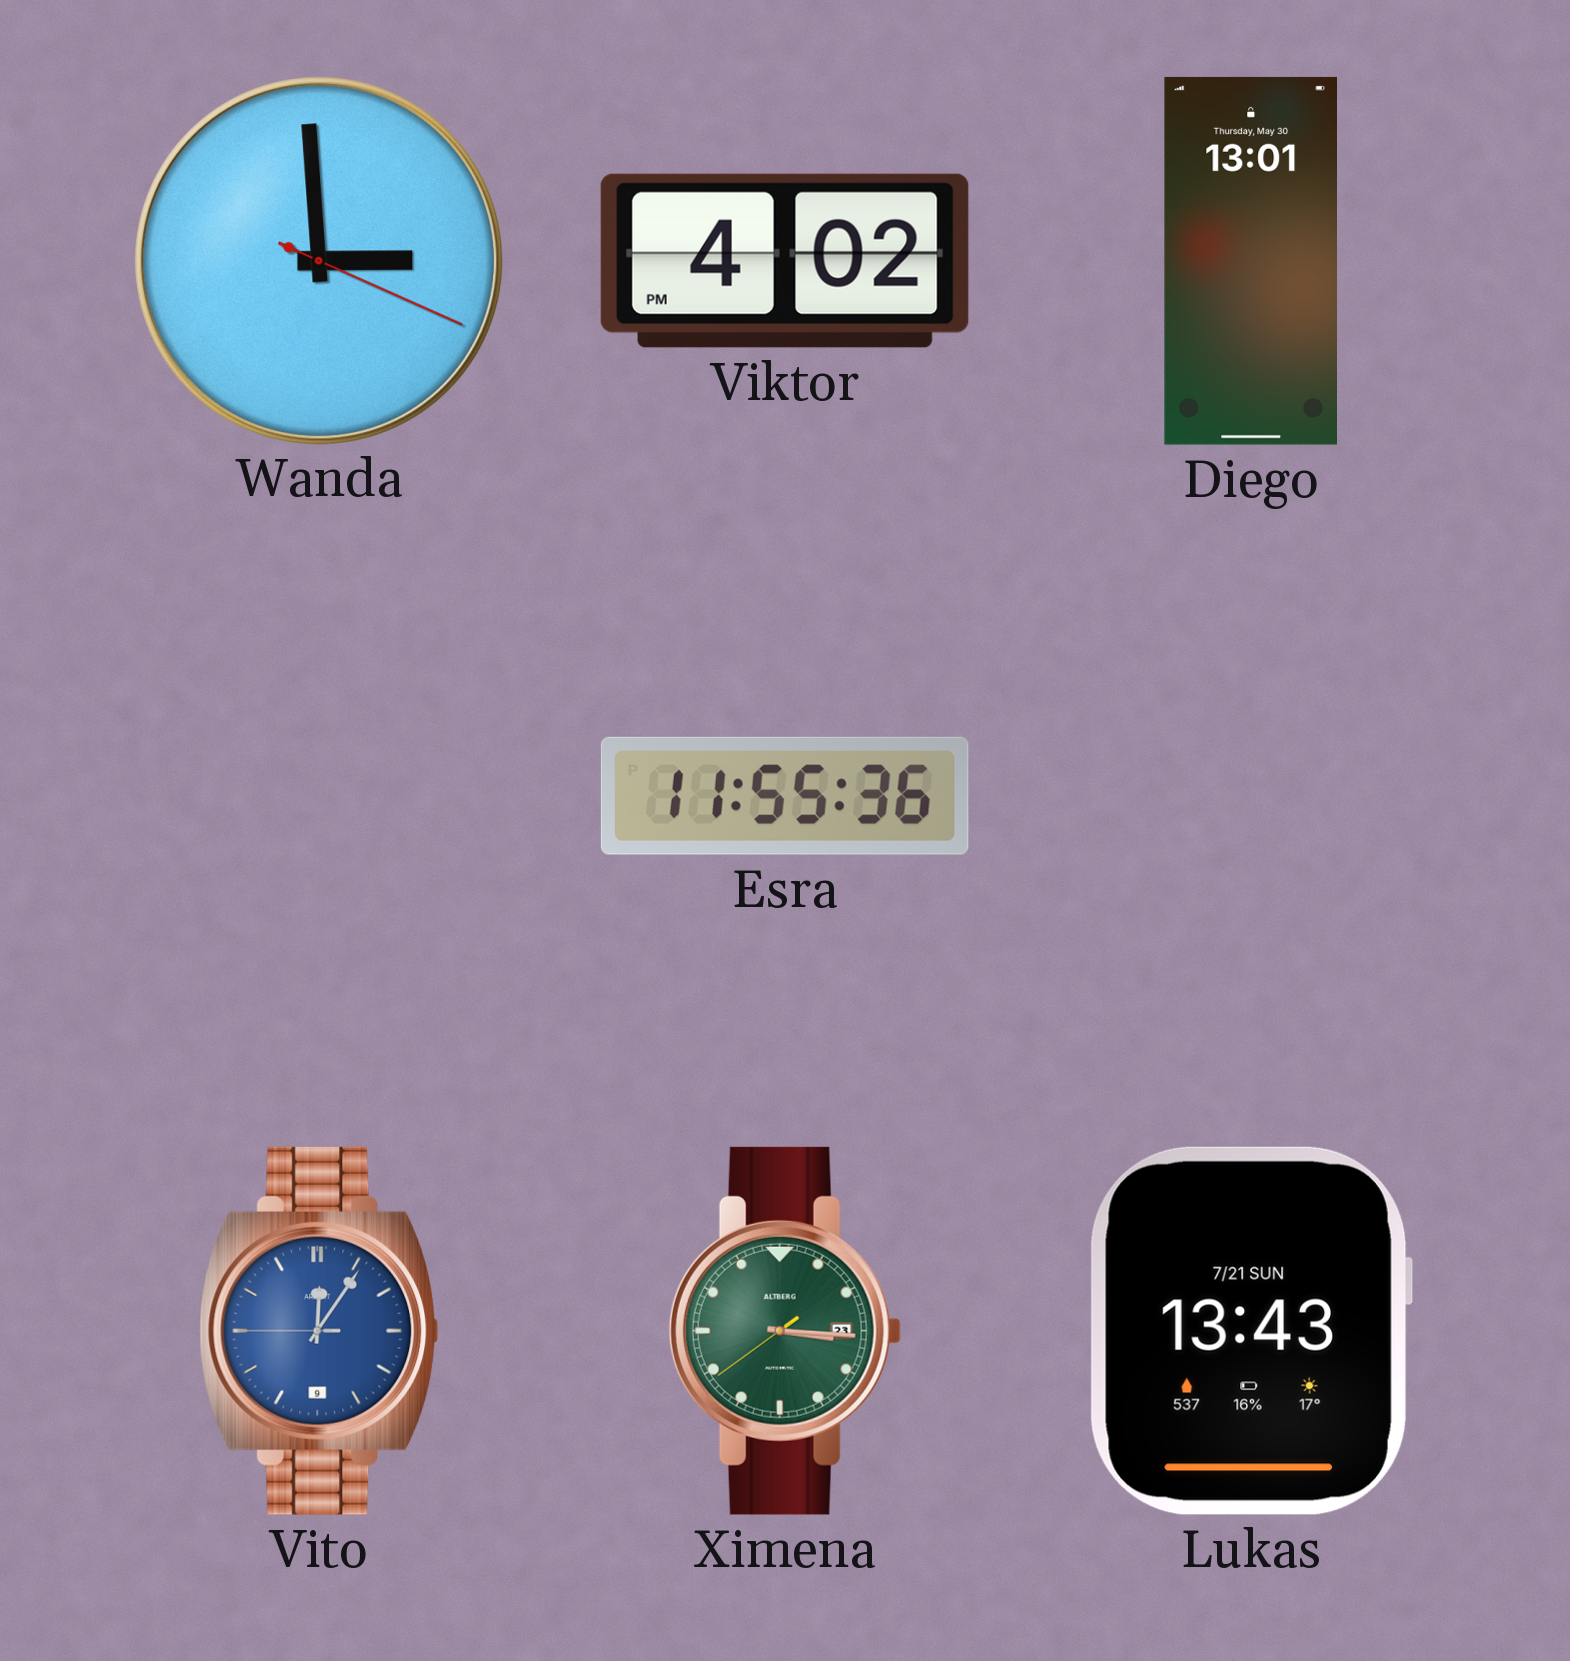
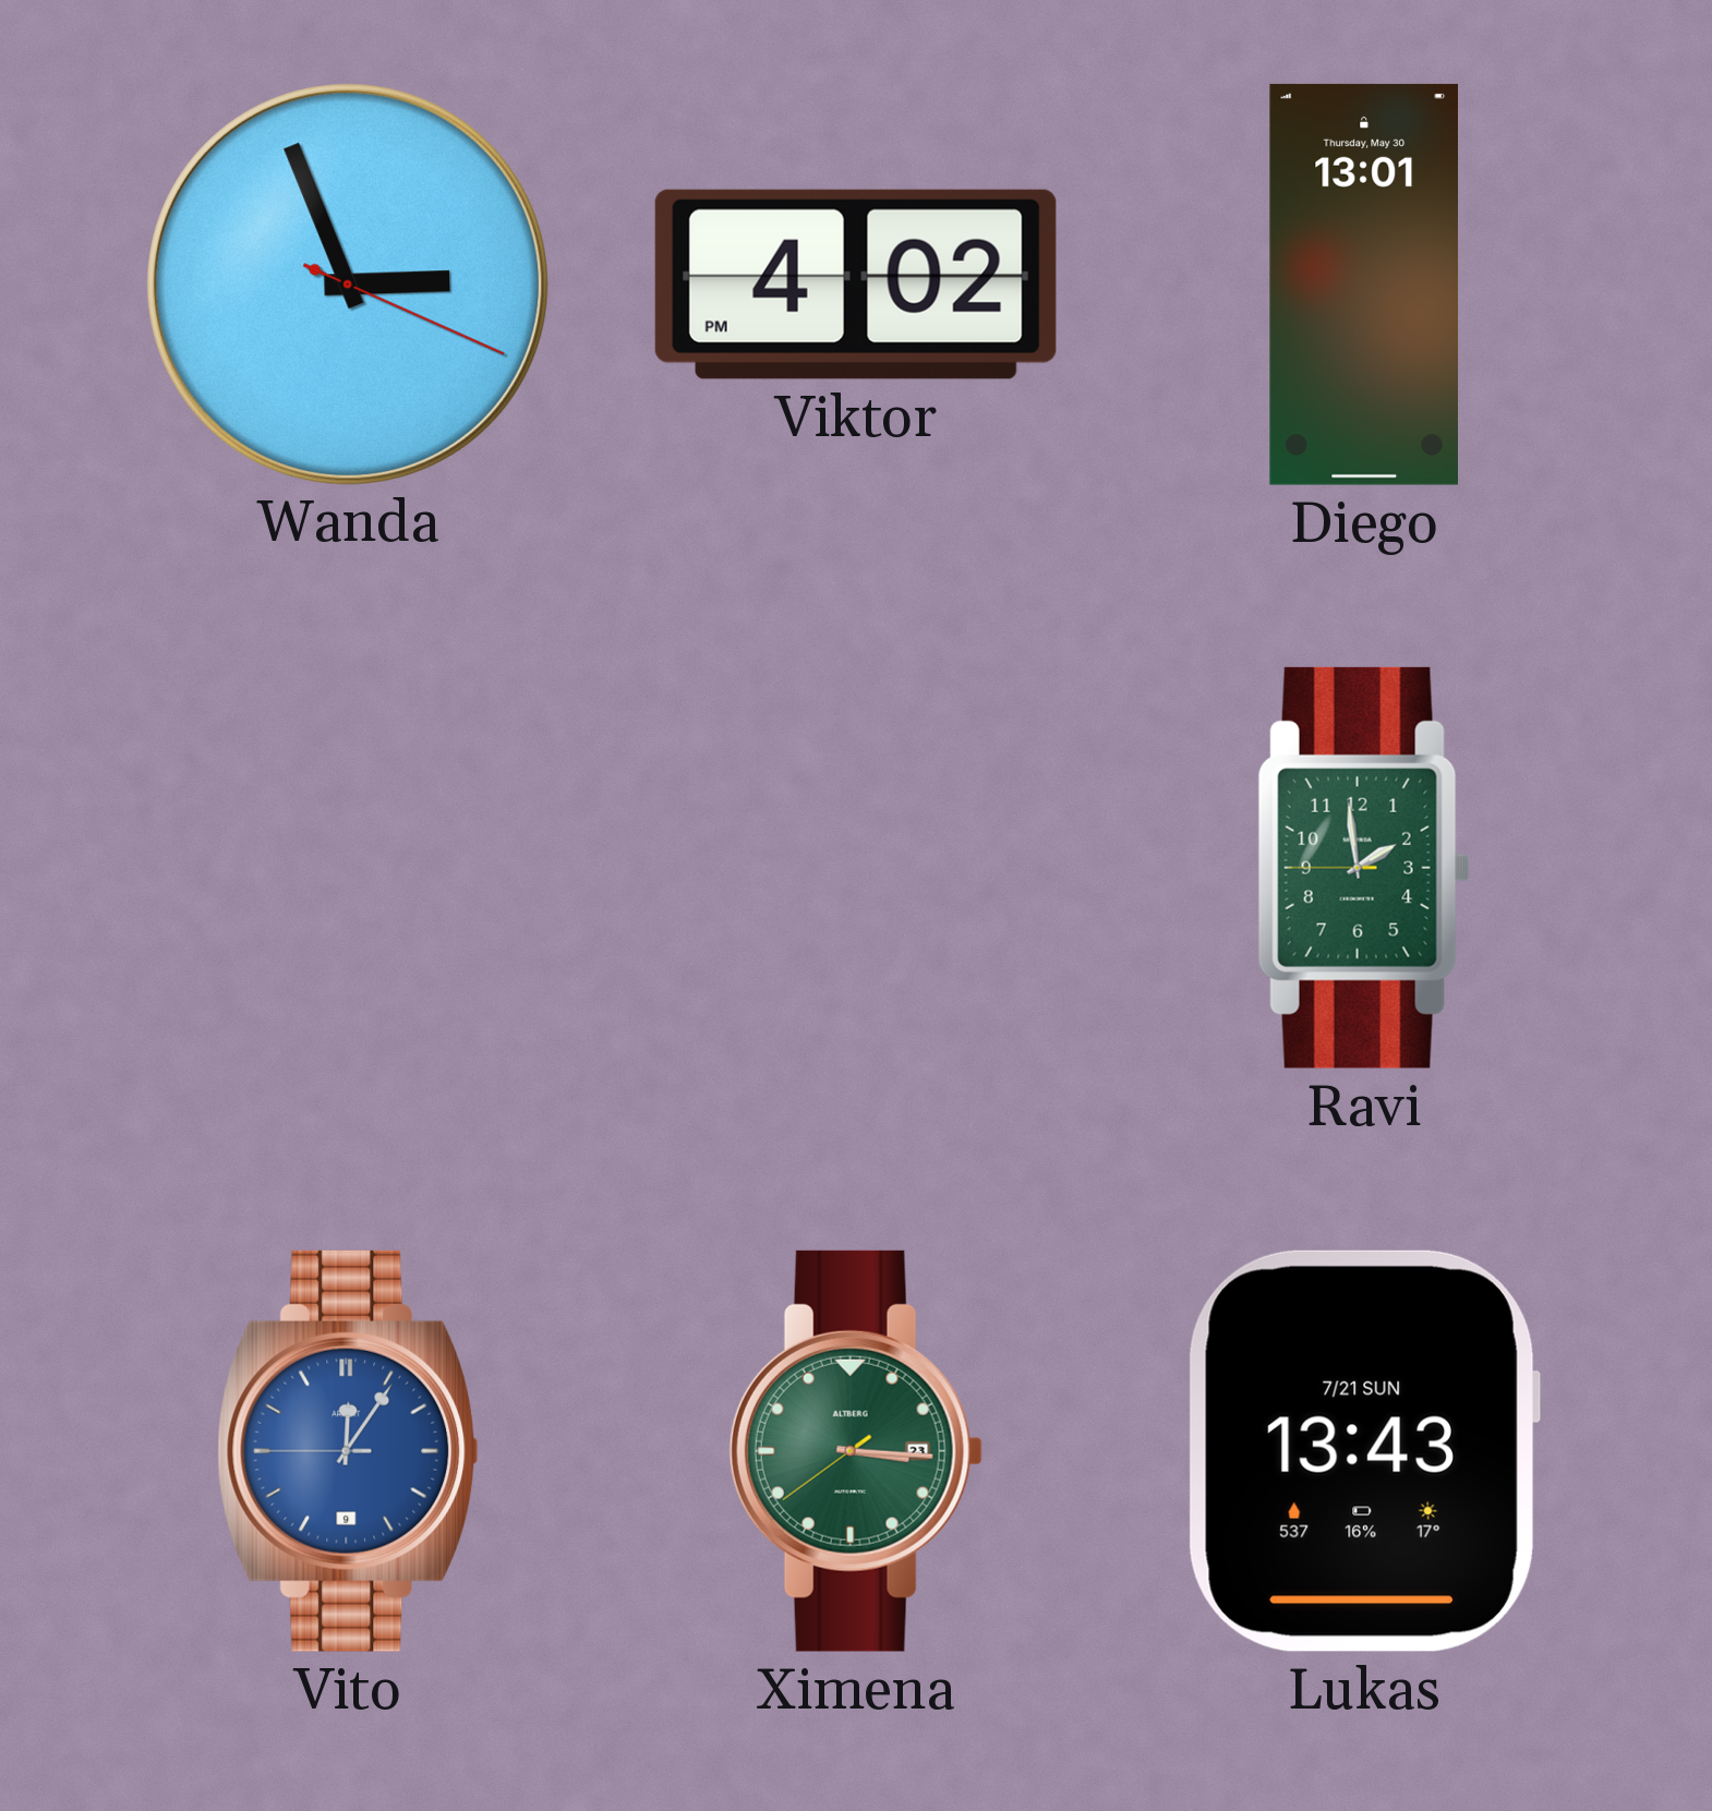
Wanda: 2:59 -> 2:56
Esra: 11:55 -> none
Ravi: none -> 1:58
